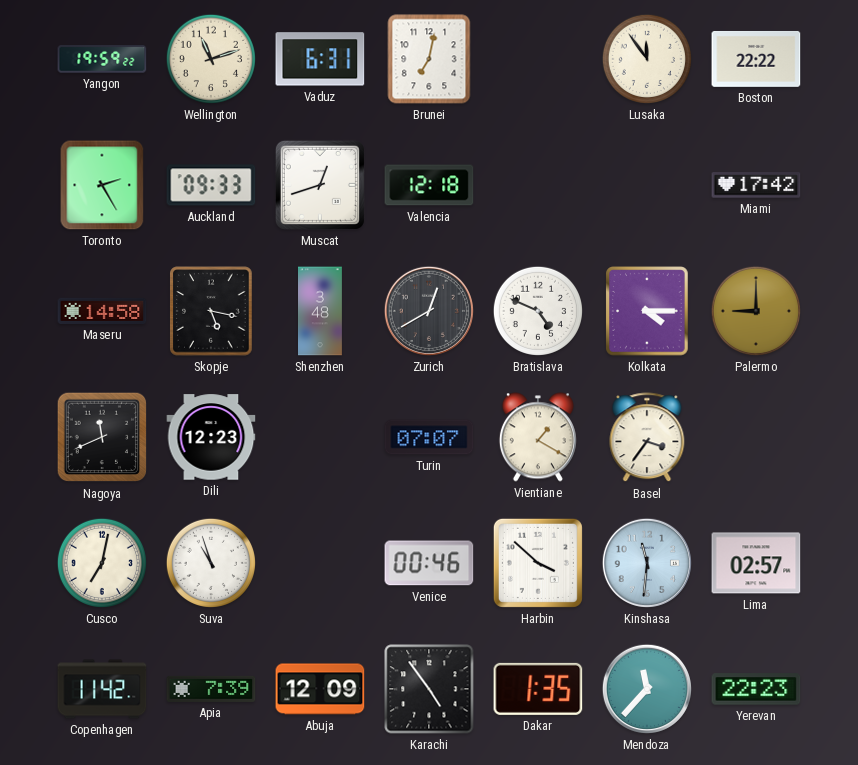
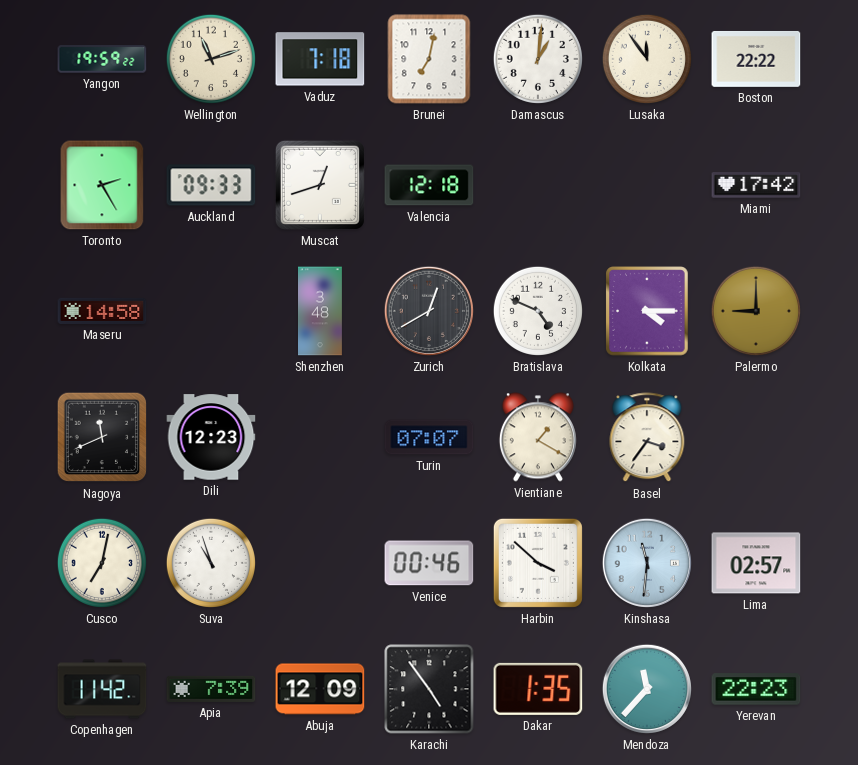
Vaduz: 6:31 -> 7:18
Damascus: none -> 1:01
Skopje: 5:17 -> none
